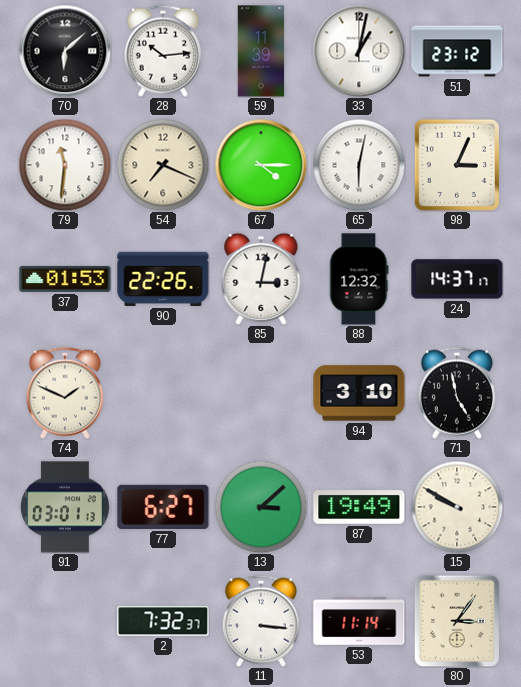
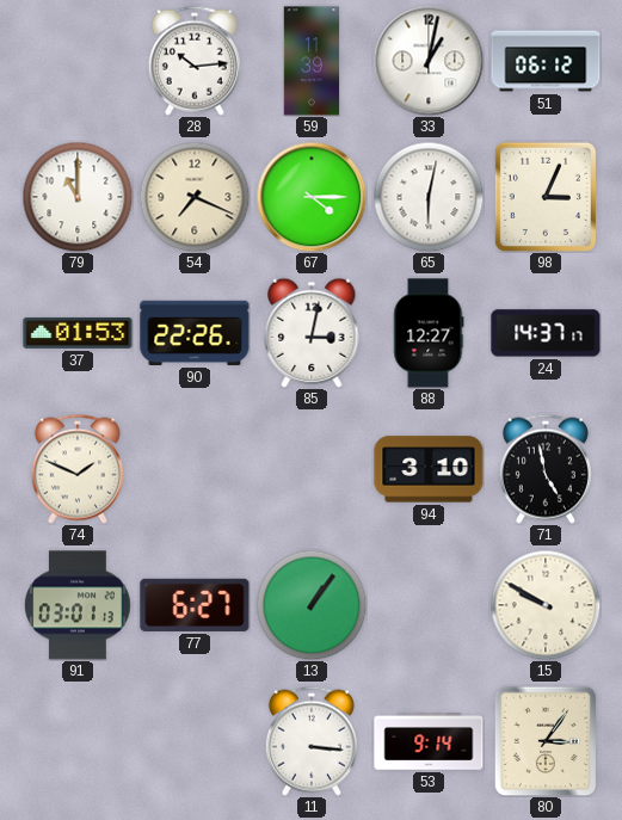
70: 6:08 -> none
51: 23:12 -> 06:12
79: 11:31 -> 11:00
88: 12:32 -> 12:27
13: 3:08 -> 1:06
87: 19:49 -> none
2: 7:32 -> none
53: 11:14 -> 9:14
